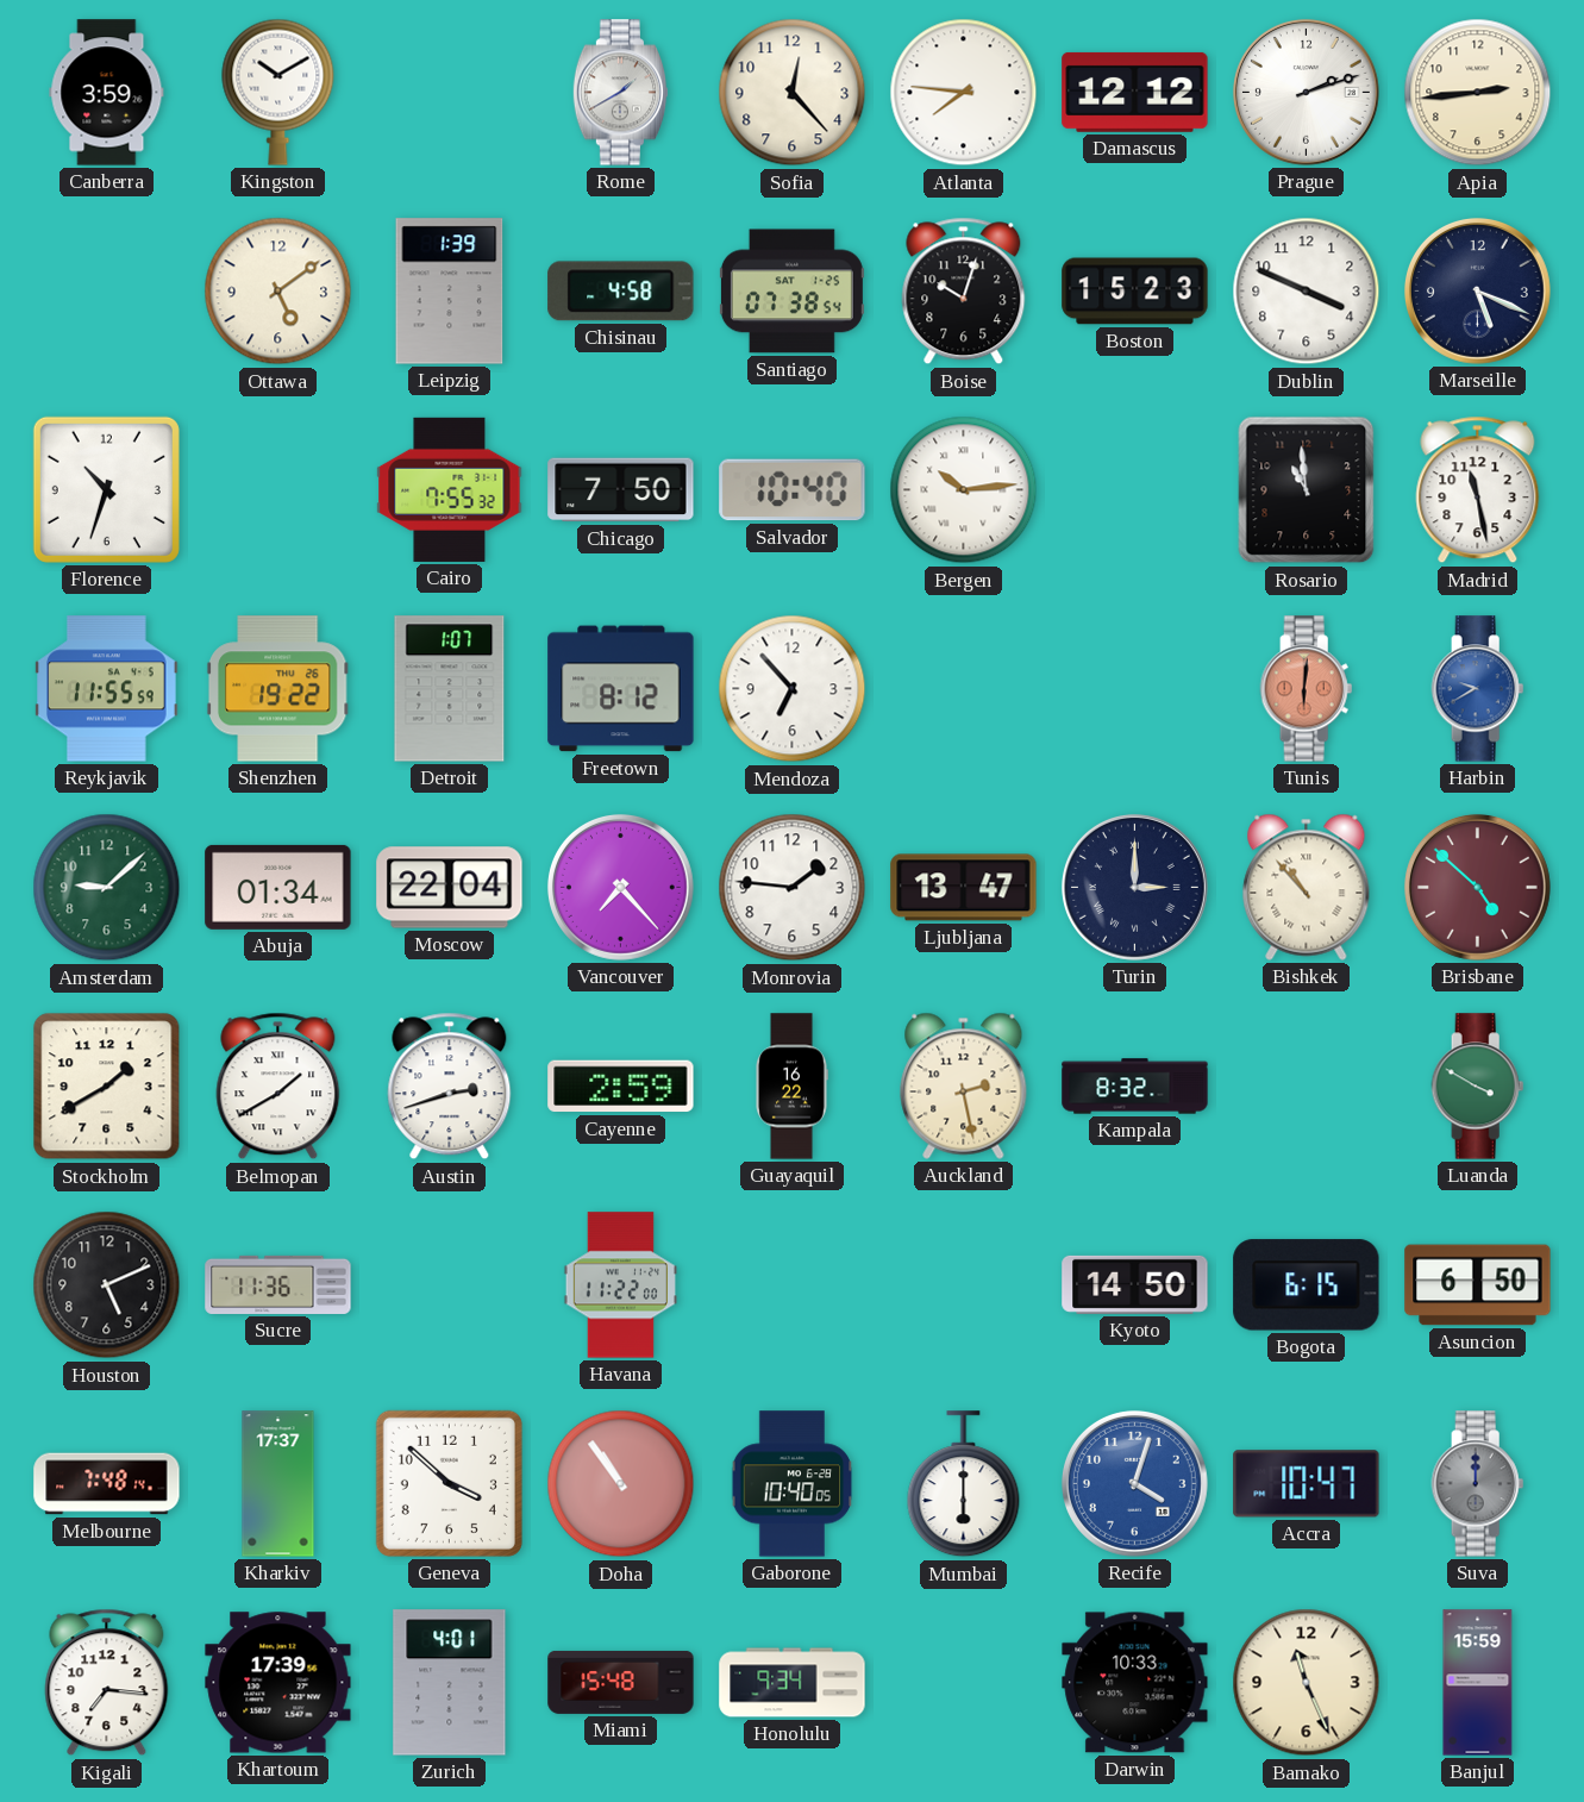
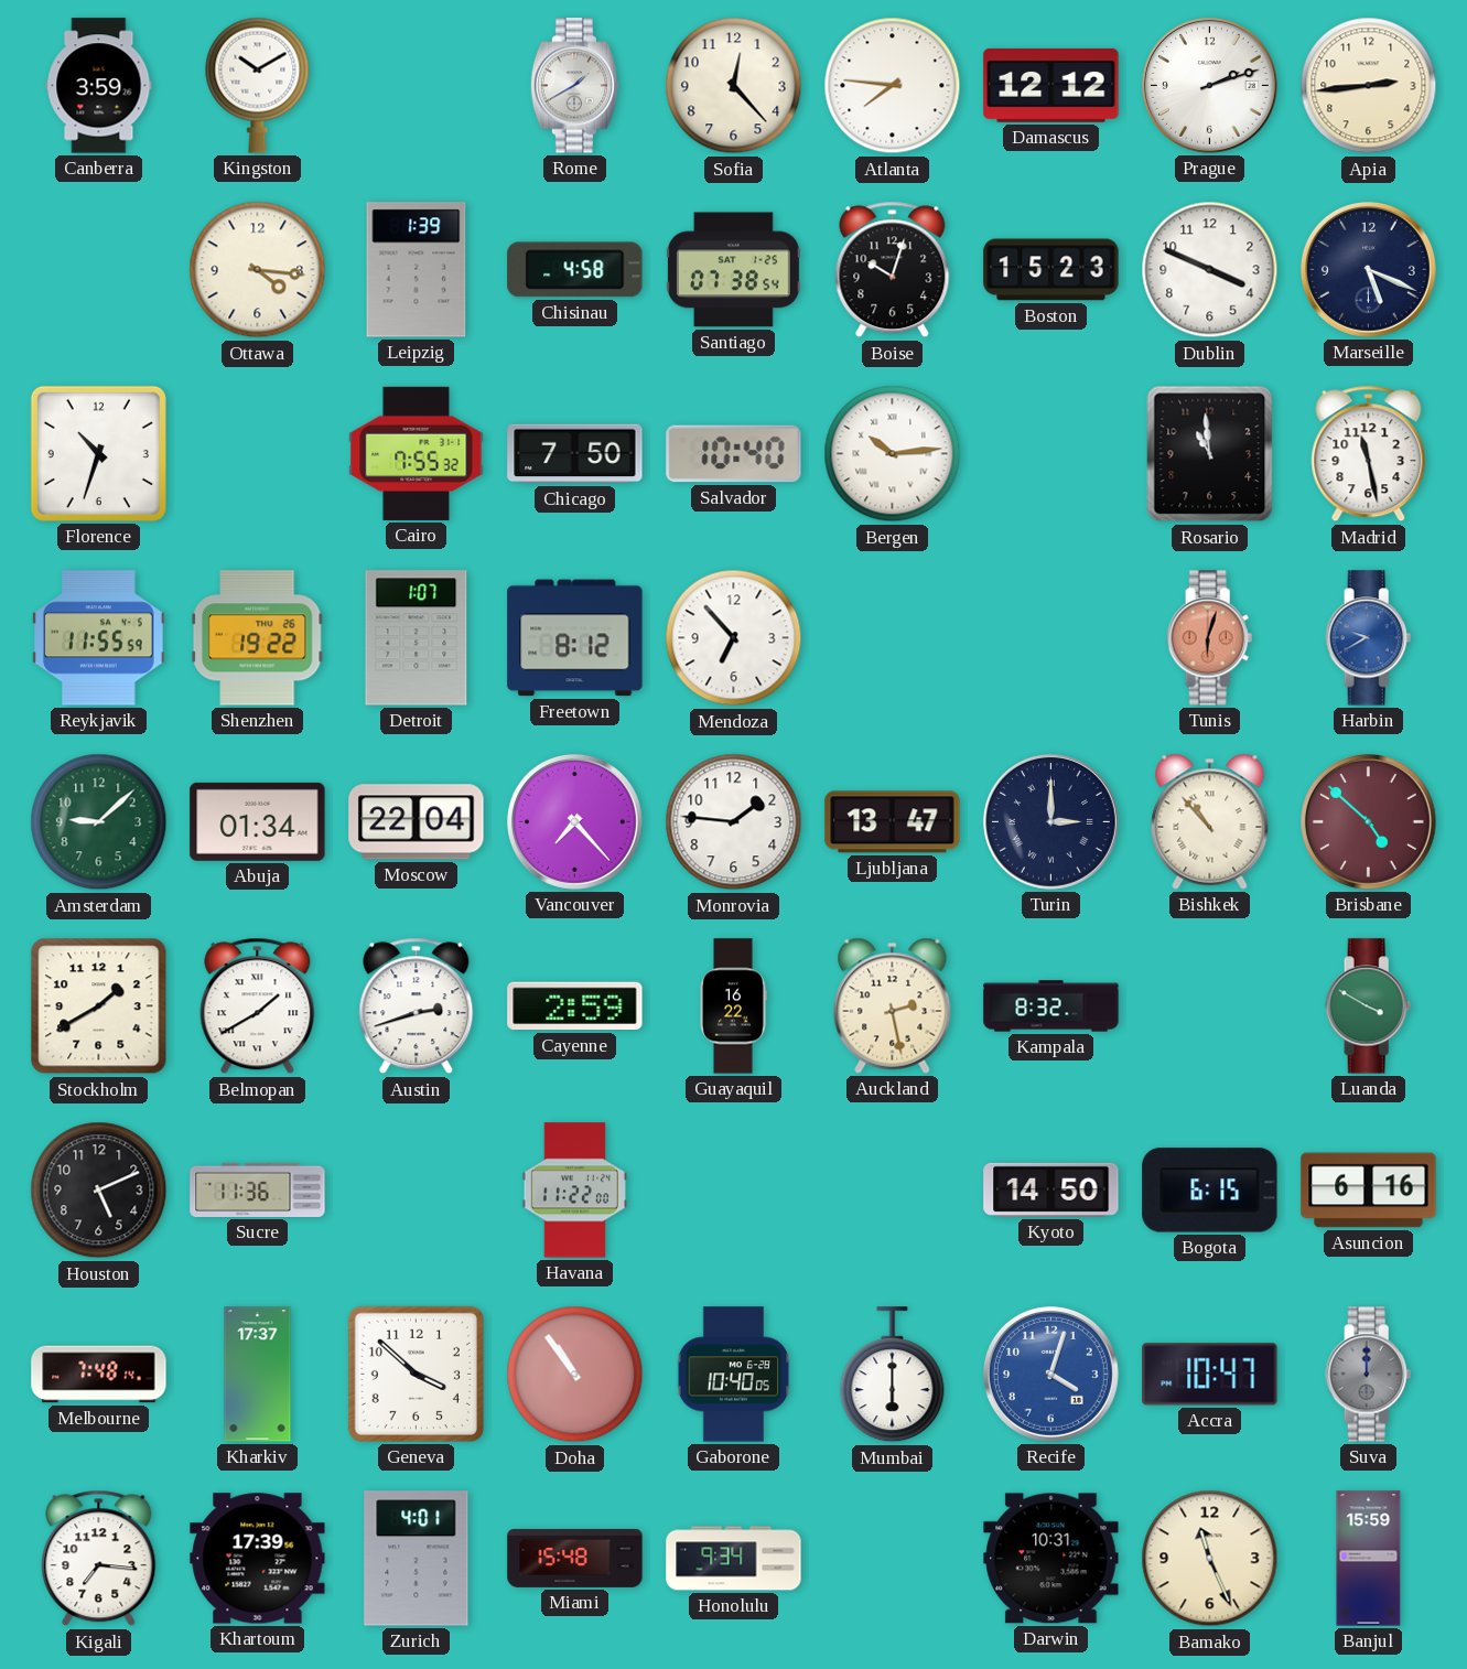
Ottawa: 5:09 -> 4:16
Tunis: 6:01 -> 6:03
Asuncion: 6:50 -> 6:16
Darwin: 10:33 -> 10:31
